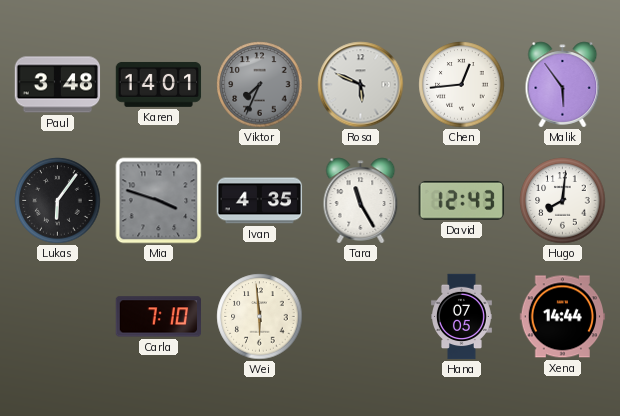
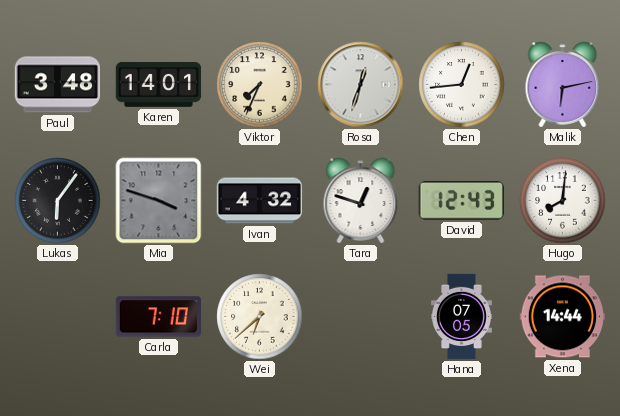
Viktor dial: grey -> cream
Rosa: 5:49 -> 12:33
Malik: 5:54 -> 6:13
Ivan: 4:35 -> 4:32
Tara: 11:25 -> 12:48
Wei: 5:59 -> 6:38
